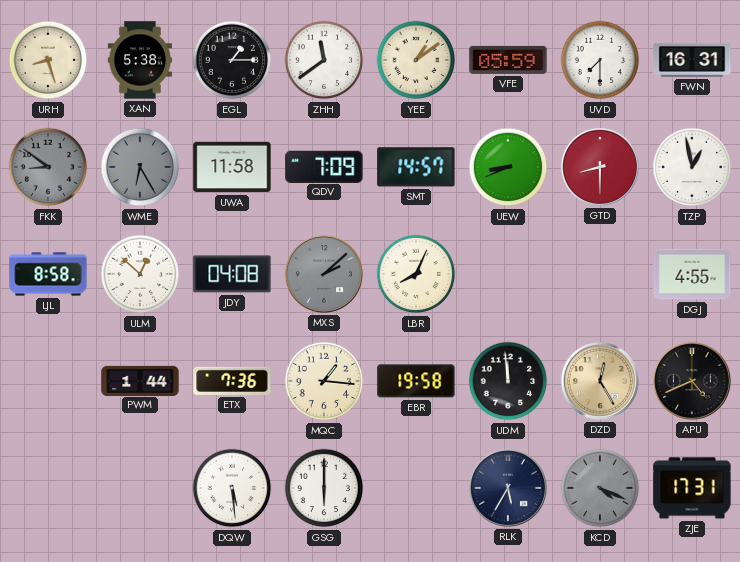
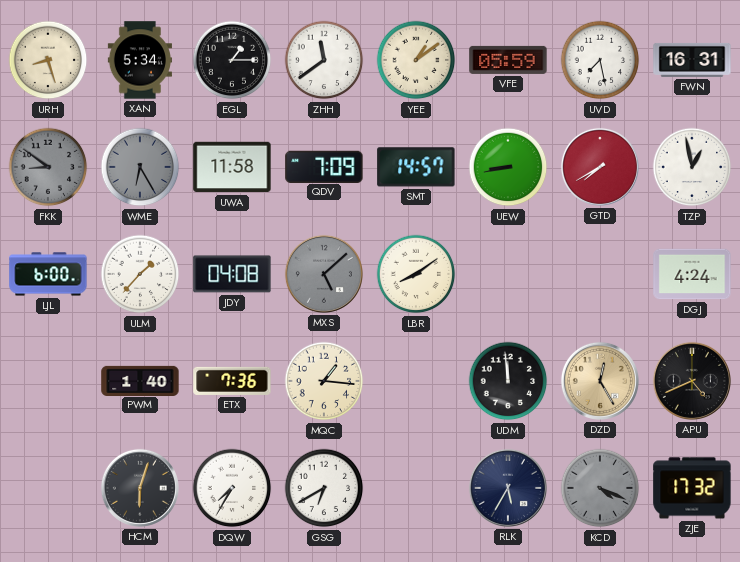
XAN: 5:38 -> 5:34
UVD: 7:30 -> 7:28
UEW: 8:41 -> 8:43
GTD: 8:30 -> 7:40
LJL: 8:58 -> 6:00
ULM: 12:52 -> 1:37
MXS: 2:08 -> 5:08
LBR: 8:04 -> 8:09
DGJ: 4:55 -> 4:24
PWM: 1:44 -> 1:40
EBR: 19:58 -> none
HCM: none -> 6:03
DQW: 5:29 -> 7:35
GSG: 6:00 -> 6:40
ZJE: 17:31 -> 17:32
